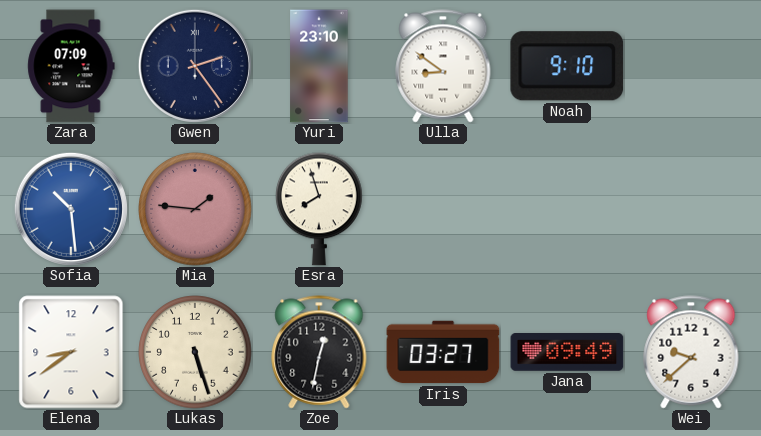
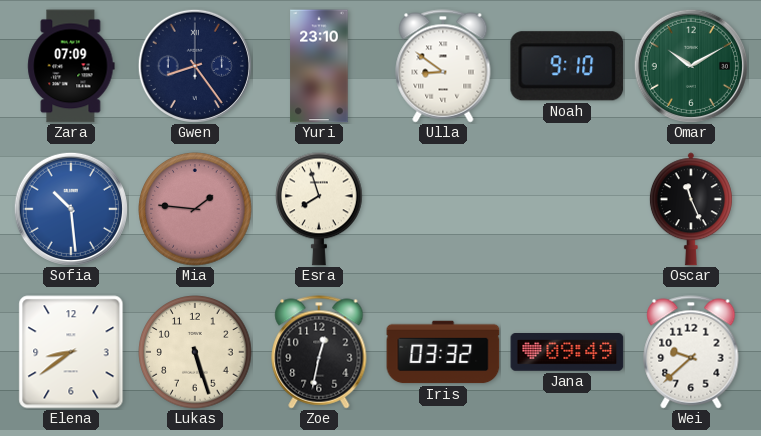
Gwen: 2:24 -> 8:24
Omar: none -> 10:10
Oscar: none -> 11:26
Iris: 03:27 -> 03:32
